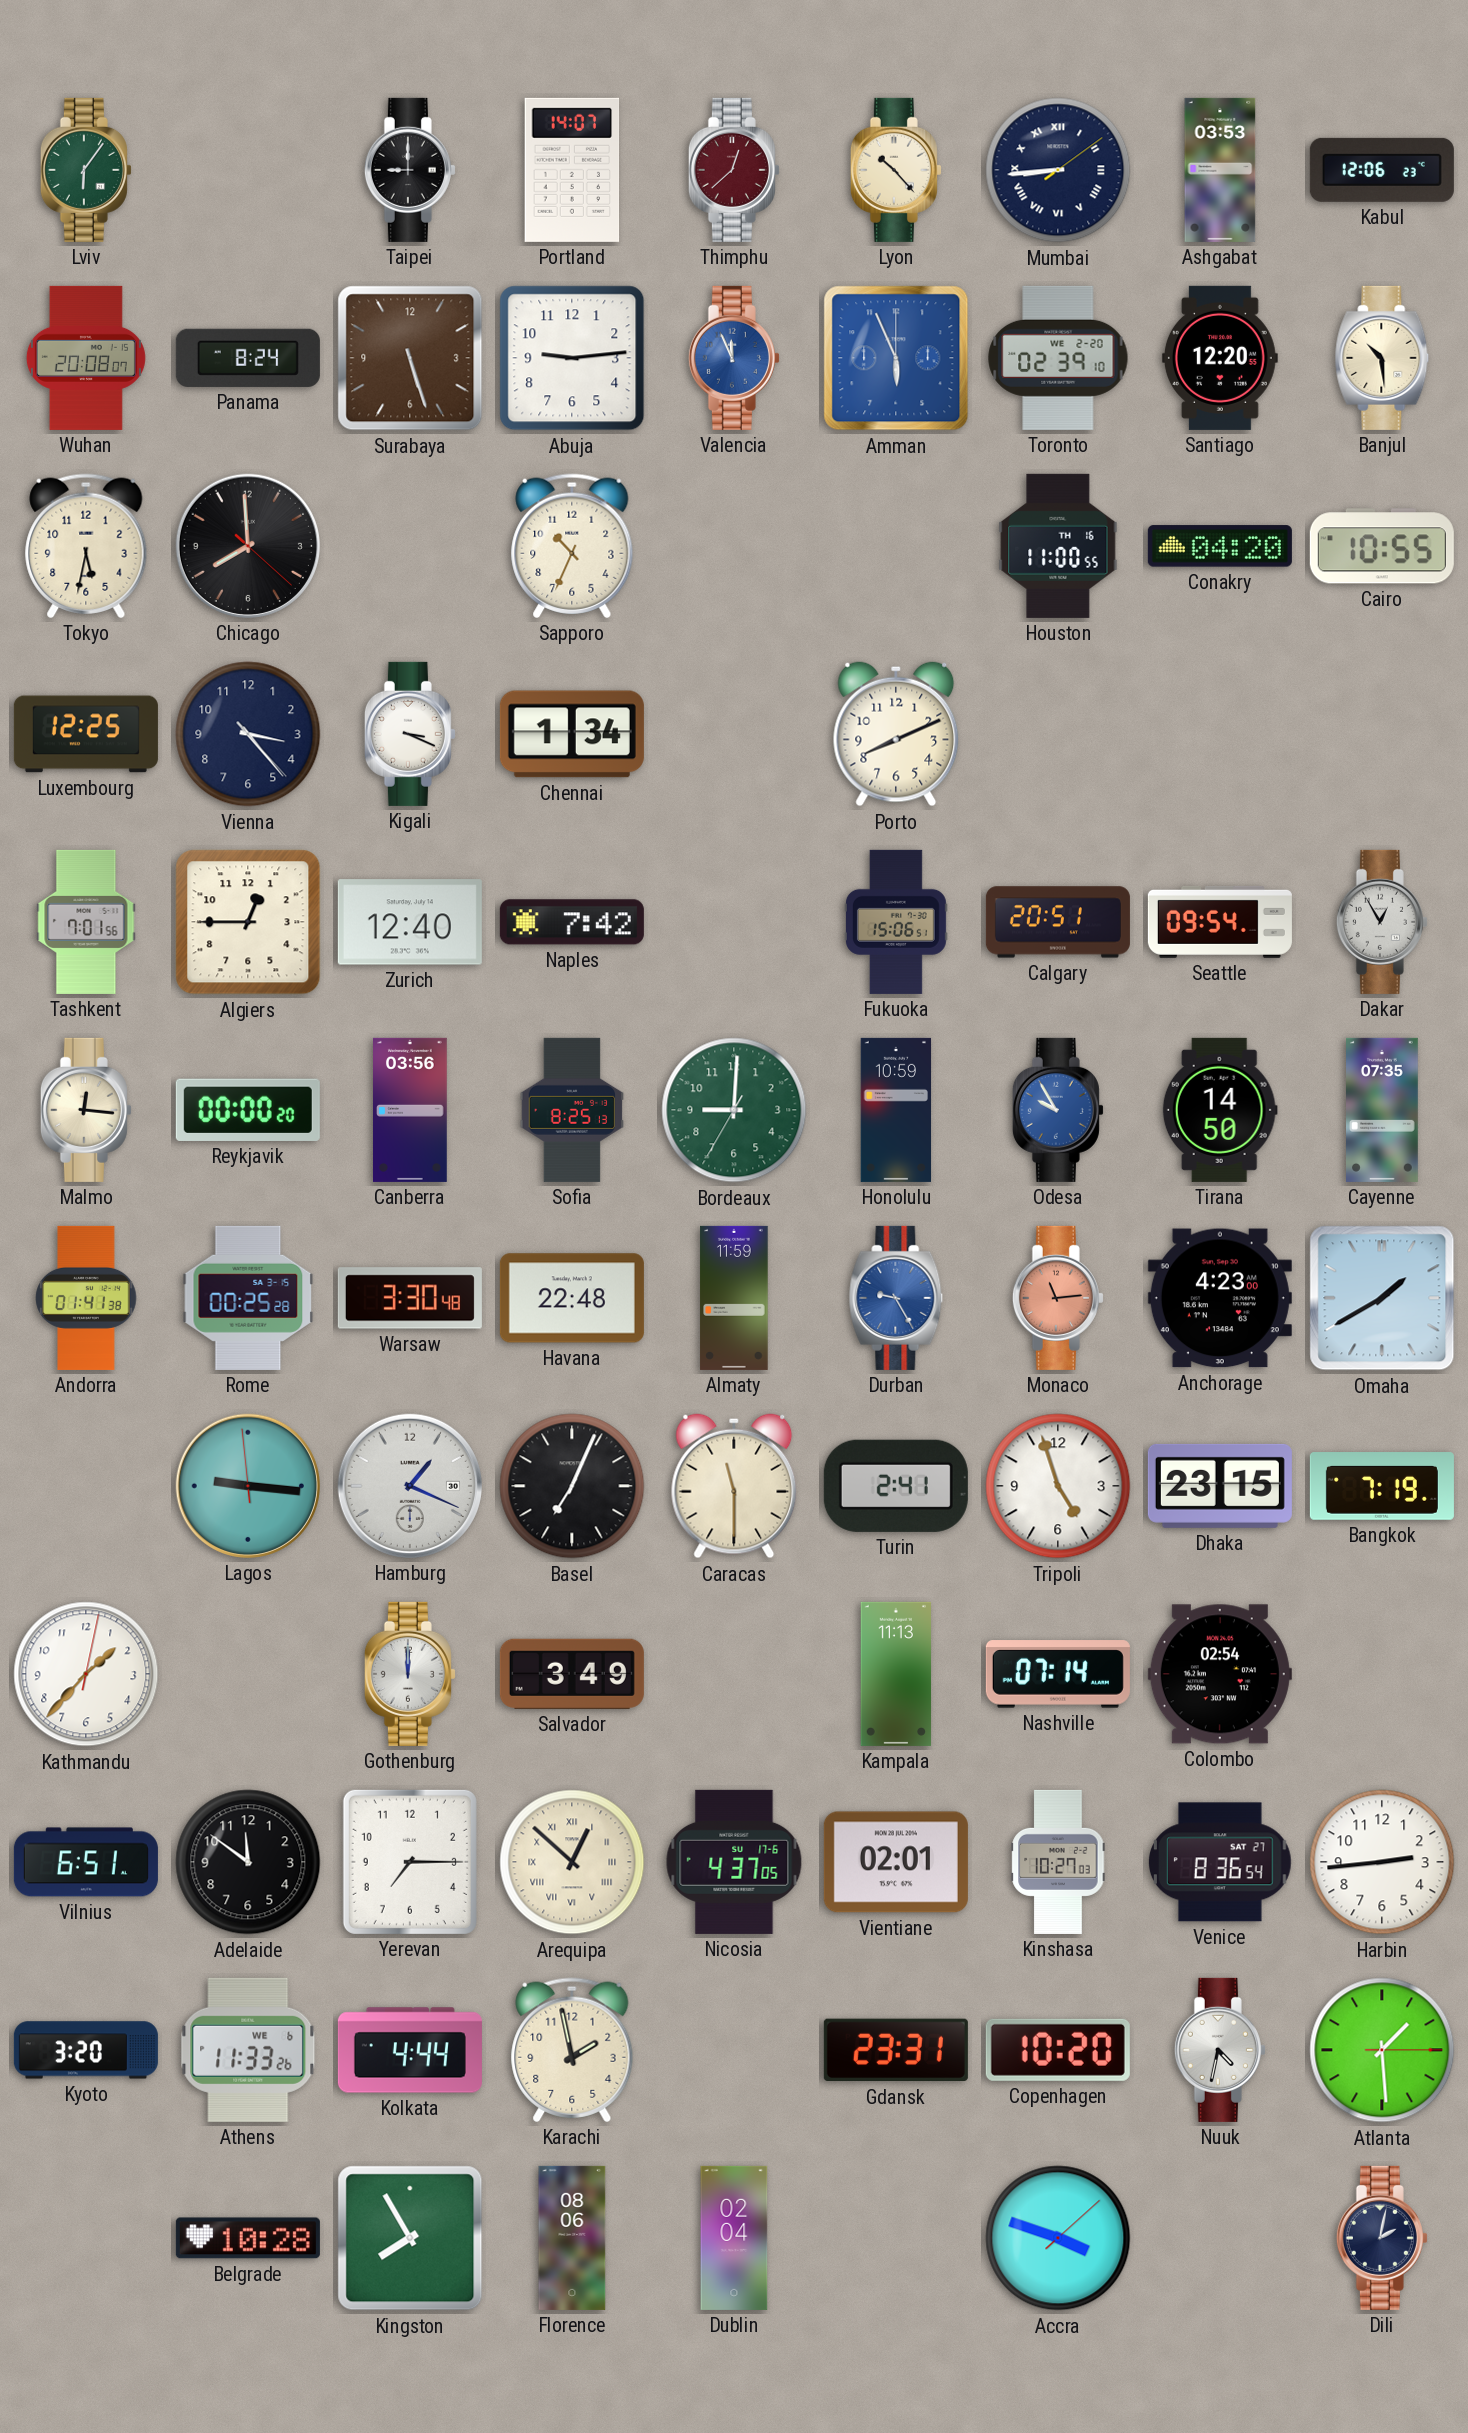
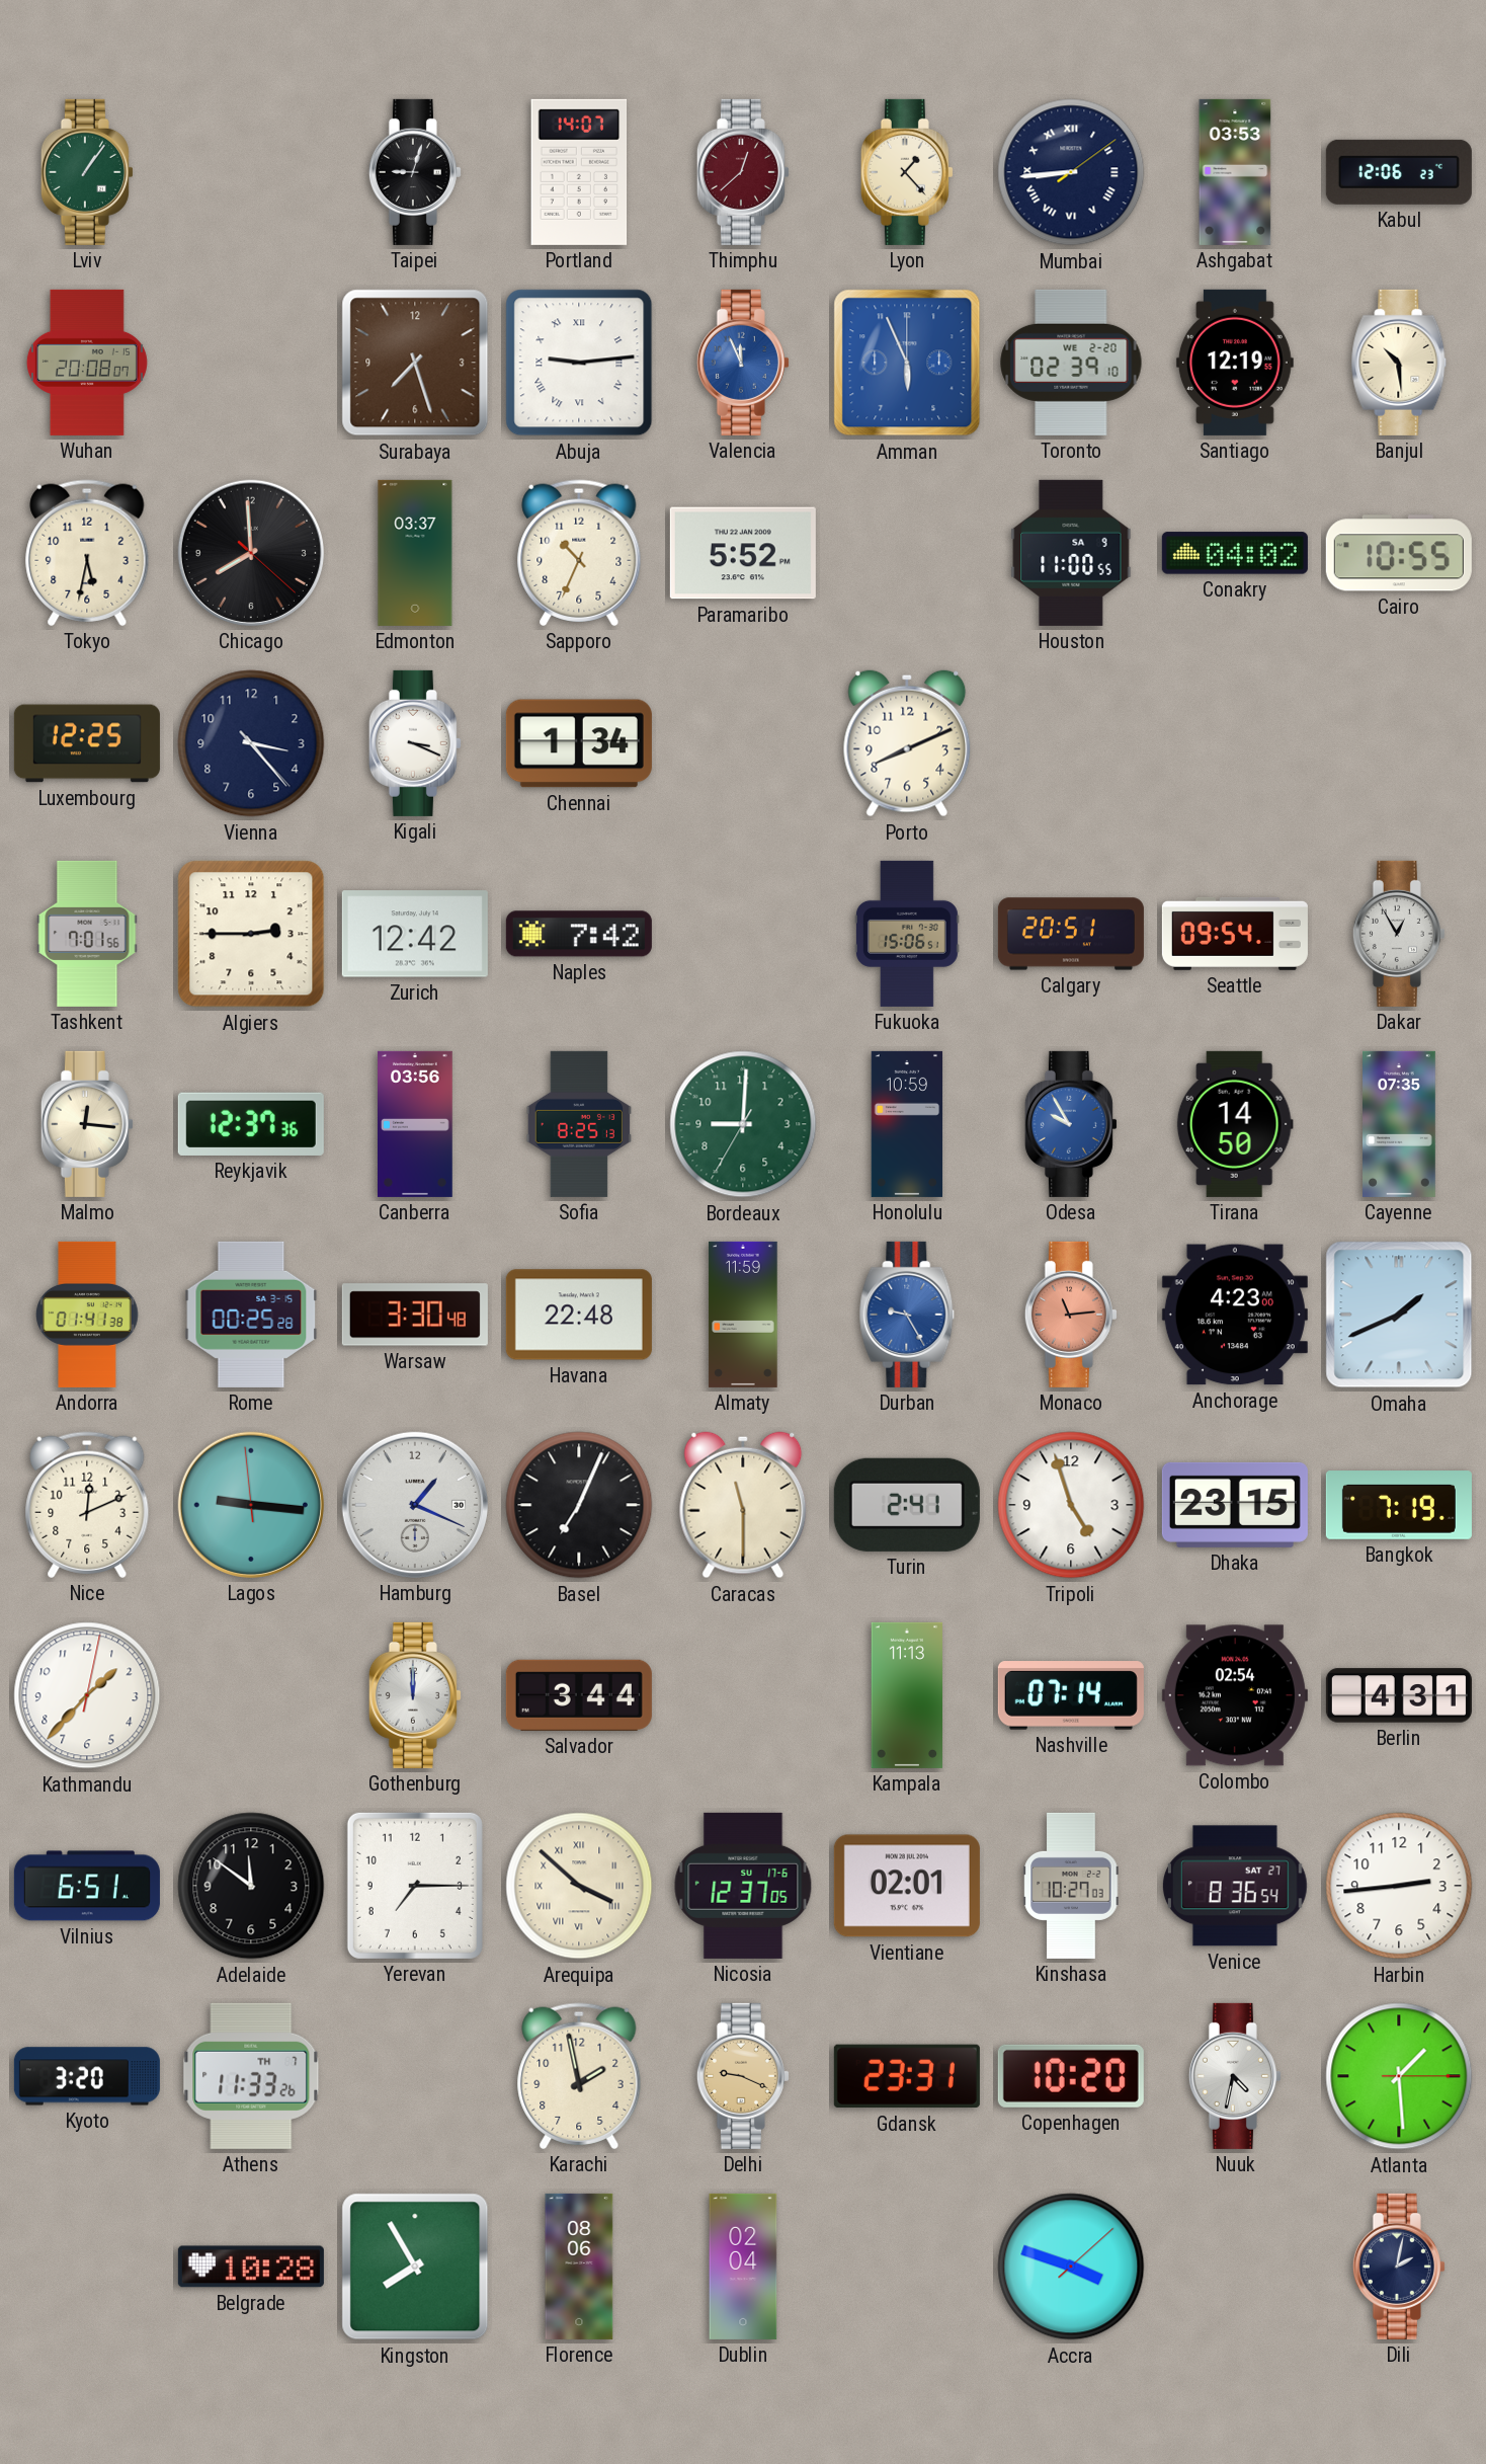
Lviv: 6:06 -> 1:06
Taipei: 9:00 -> 9:03
Lyon: 10:23 -> 1:23
Panama: 8:24 -> none
Surabaya: 5:27 -> 7:27
Abuja numerals: Arabic -> Roman
Santiago: 12:20 -> 12:19
Edmonton: none -> 03:37
Paramaribo: none -> 5:52
Houston date: TH 16 -> SA 9
Conakry: 04:20 -> 04:02
Algiers: 12:45 -> 2:45
Zurich: 12:40 -> 12:42
Reykjavik: 00:00 -> 12:37
Omaha: 1:40 -> 1:41
Nice: none -> 12:11
Salvador: 3:49 -> 3:44
Berlin: none -> 4:31
Arequipa: 12:52 -> 3:52
Nicosia: 4:37 -> 12:37
Athens date: WE 6 -> TH 7
Kolkata: 4:44 -> none
Delhi: none -> 9:19
